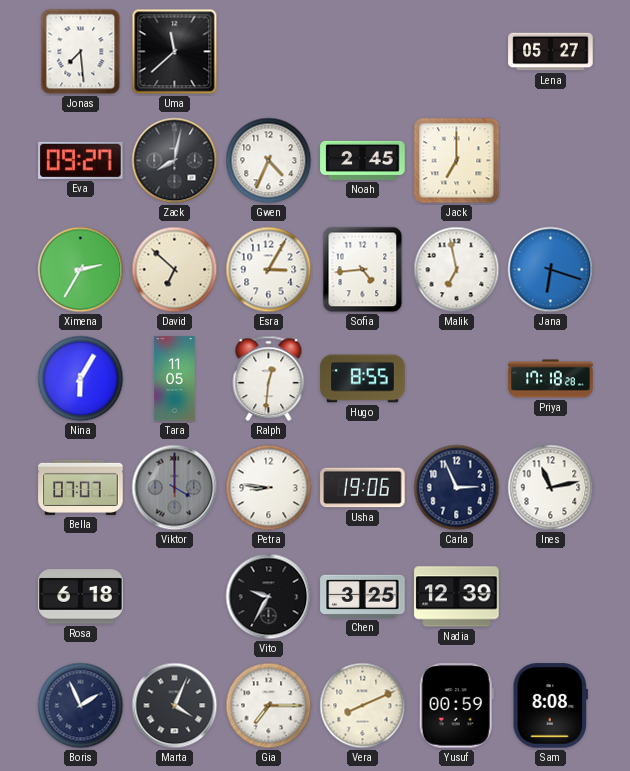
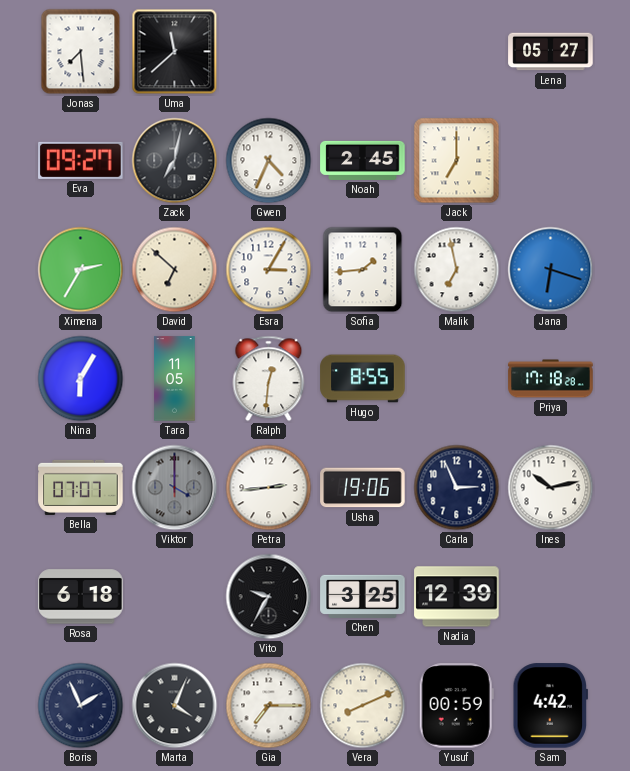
Zack: 8:02 -> 7:02
Sofia: 4:44 -> 1:44
Petra: 8:46 -> 2:44
Ines: 11:13 -> 10:13
Sam: 8:08 -> 4:42
